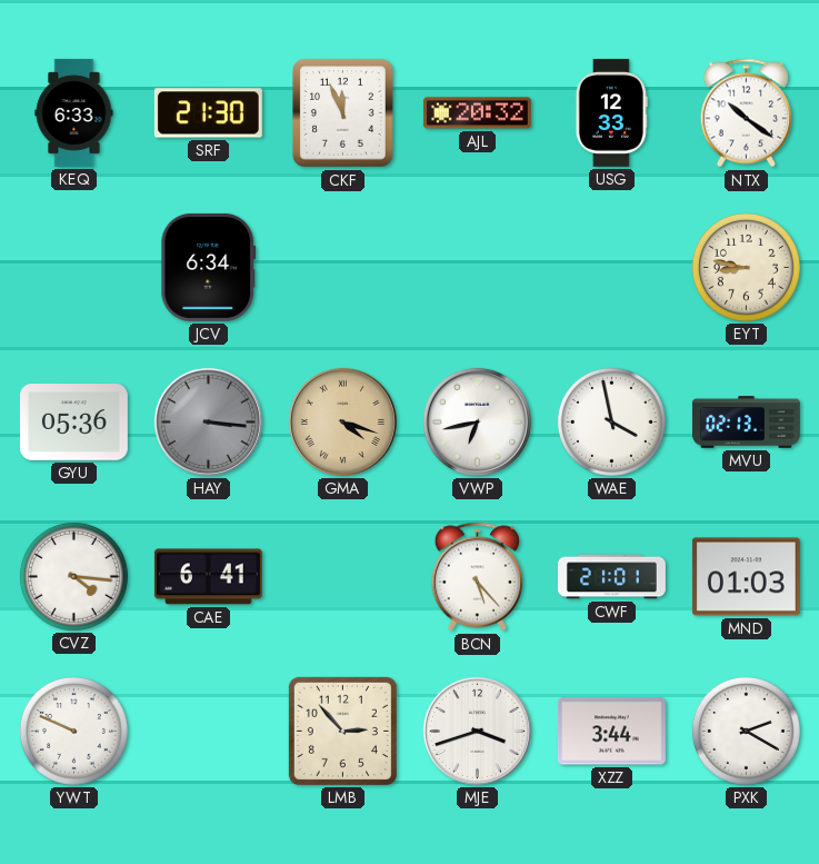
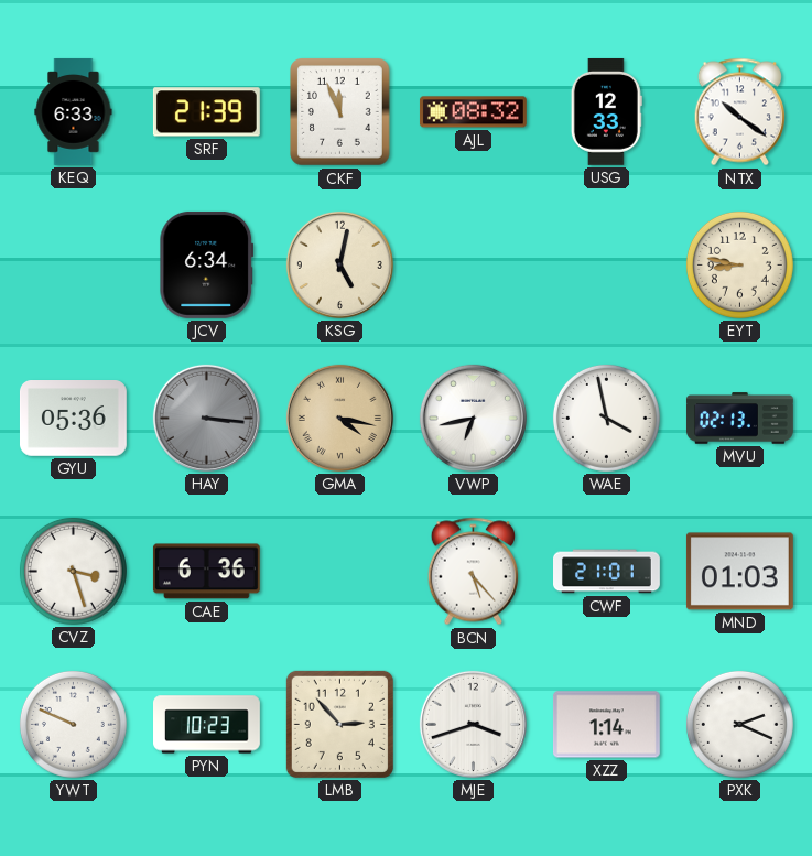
SRF: 21:30 -> 21:39
AJL: 20:32 -> 08:32
KSG: none -> 5:02
GMA: 4:18 -> 4:17
CVZ: 4:16 -> 3:27
CAE: 6:41 -> 6:36
PYN: none -> 10:23
XZZ: 3:44 -> 1:14
PXK: 2:20 -> 2:19
